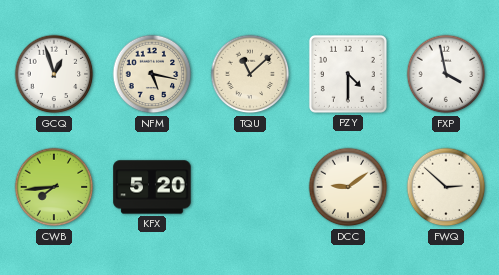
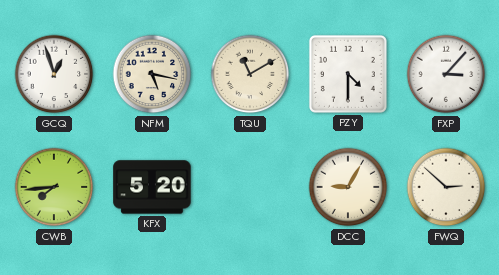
TQU: 11:08 -> 11:10
FXP: 3:58 -> 3:07
DCC: 9:09 -> 9:05
